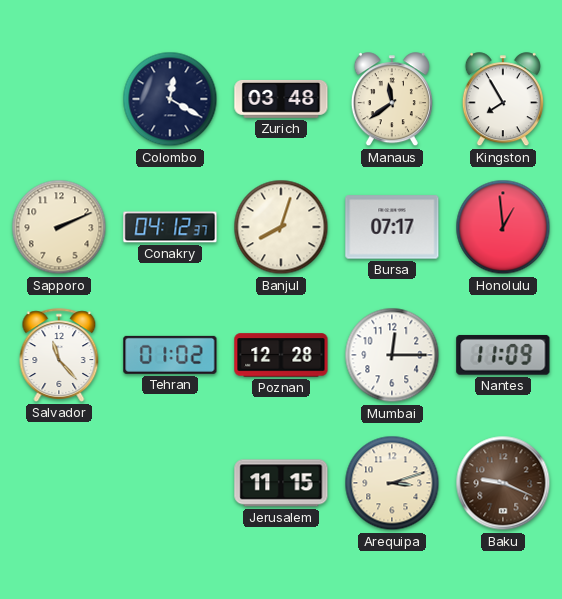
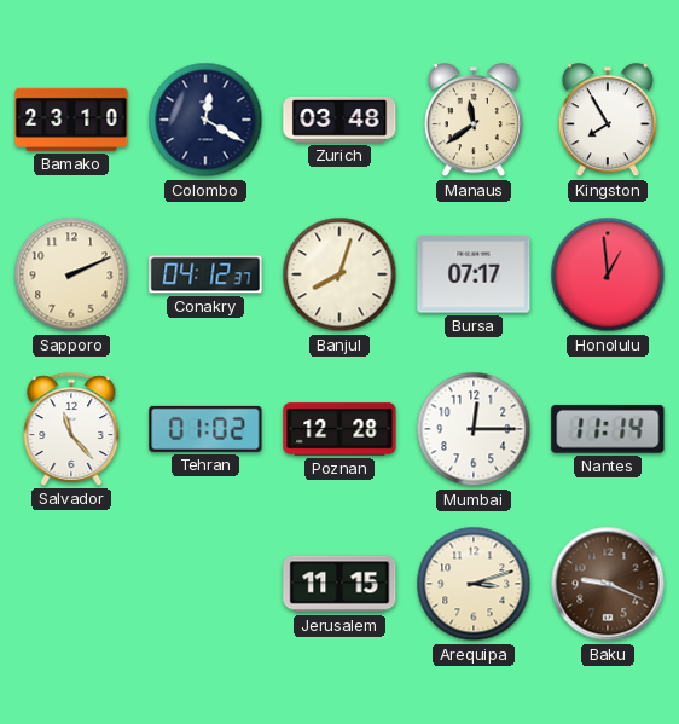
Bamako: none -> 23:10
Nantes: 11:09 -> 11:14
